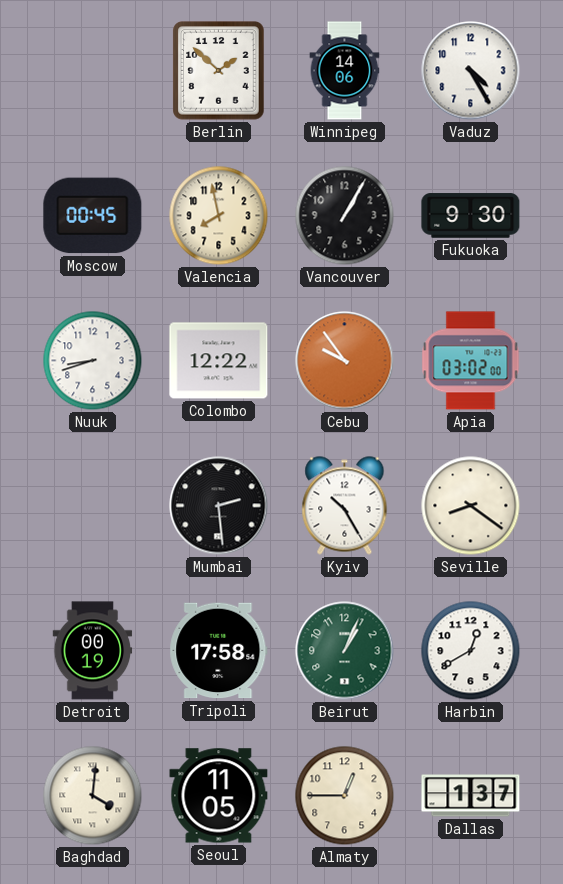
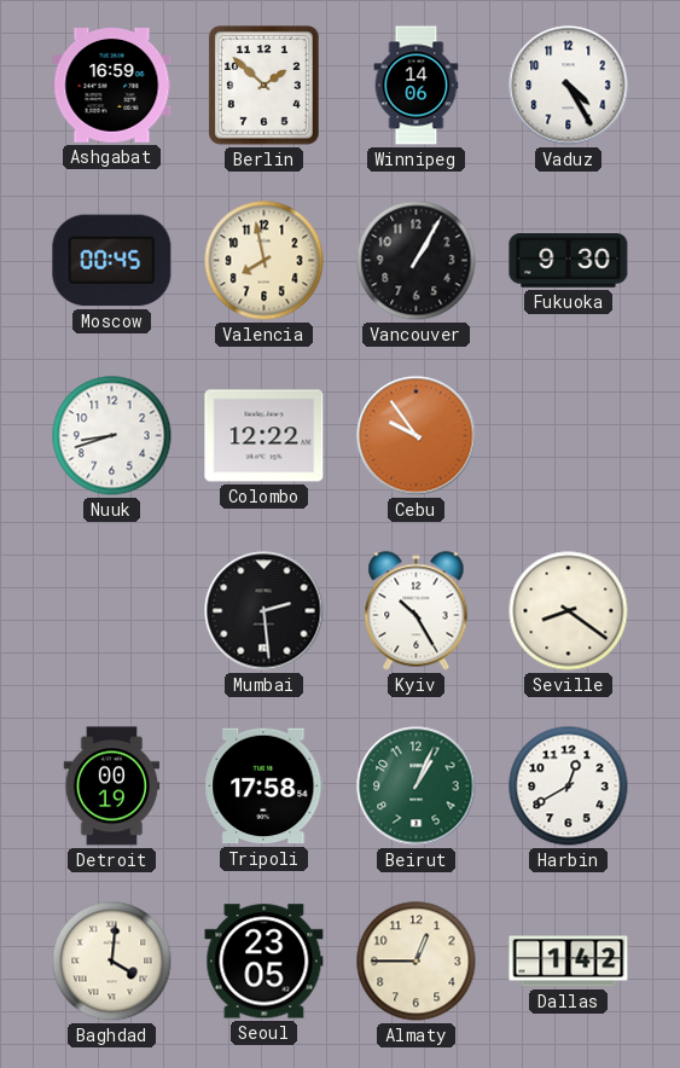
Ashgabat: none -> 16:59
Apia: 03:02 -> none
Seoul: 11:05 -> 23:05
Dallas: 1:37 -> 1:42
